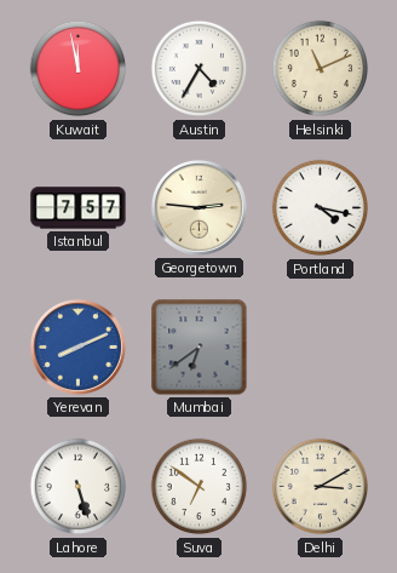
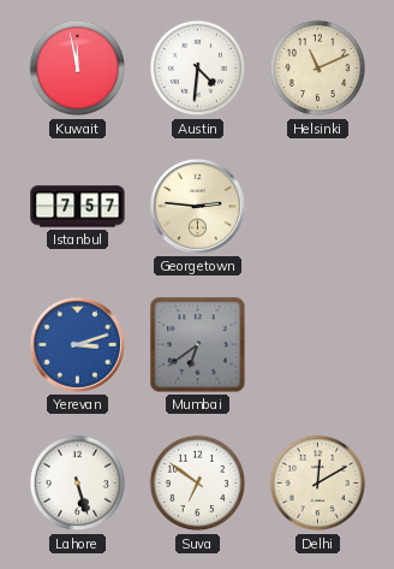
Austin: 4:35 -> 4:31
Portland: 4:17 -> none
Yerevan: 8:11 -> 3:12
Delhi: 3:10 -> 12:10
